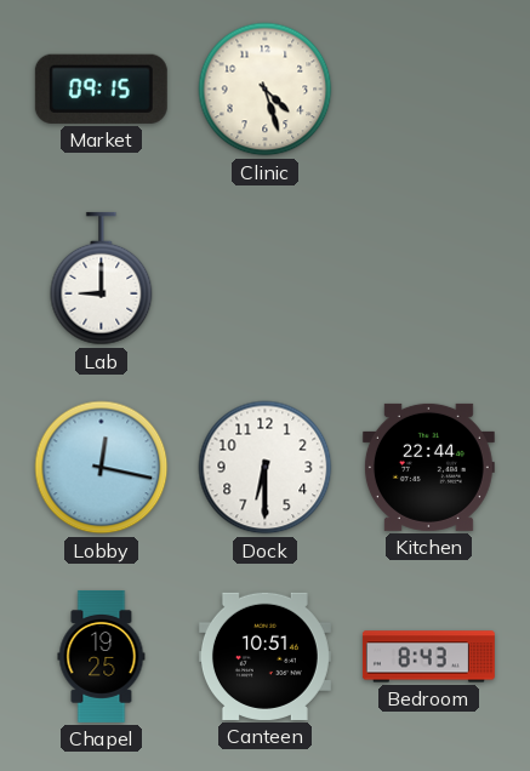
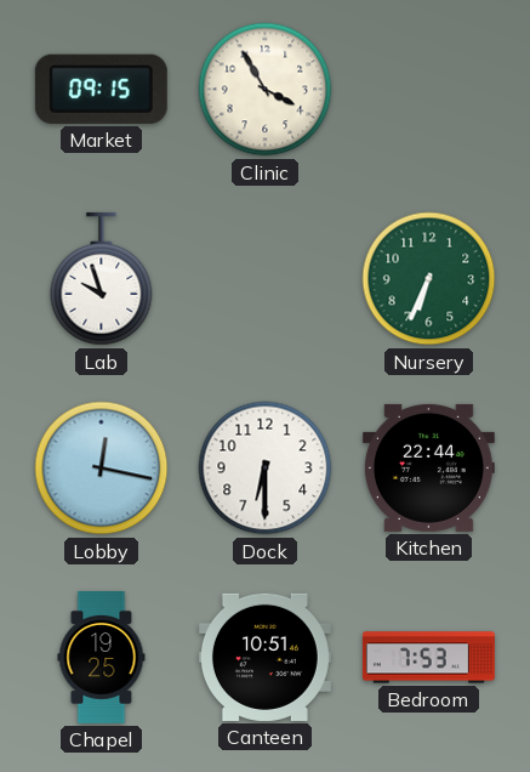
Clinic: 4:27 -> 3:55
Lab: 9:00 -> 9:57
Nursery: none -> 6:34
Bedroom: 8:43 -> 7:53
